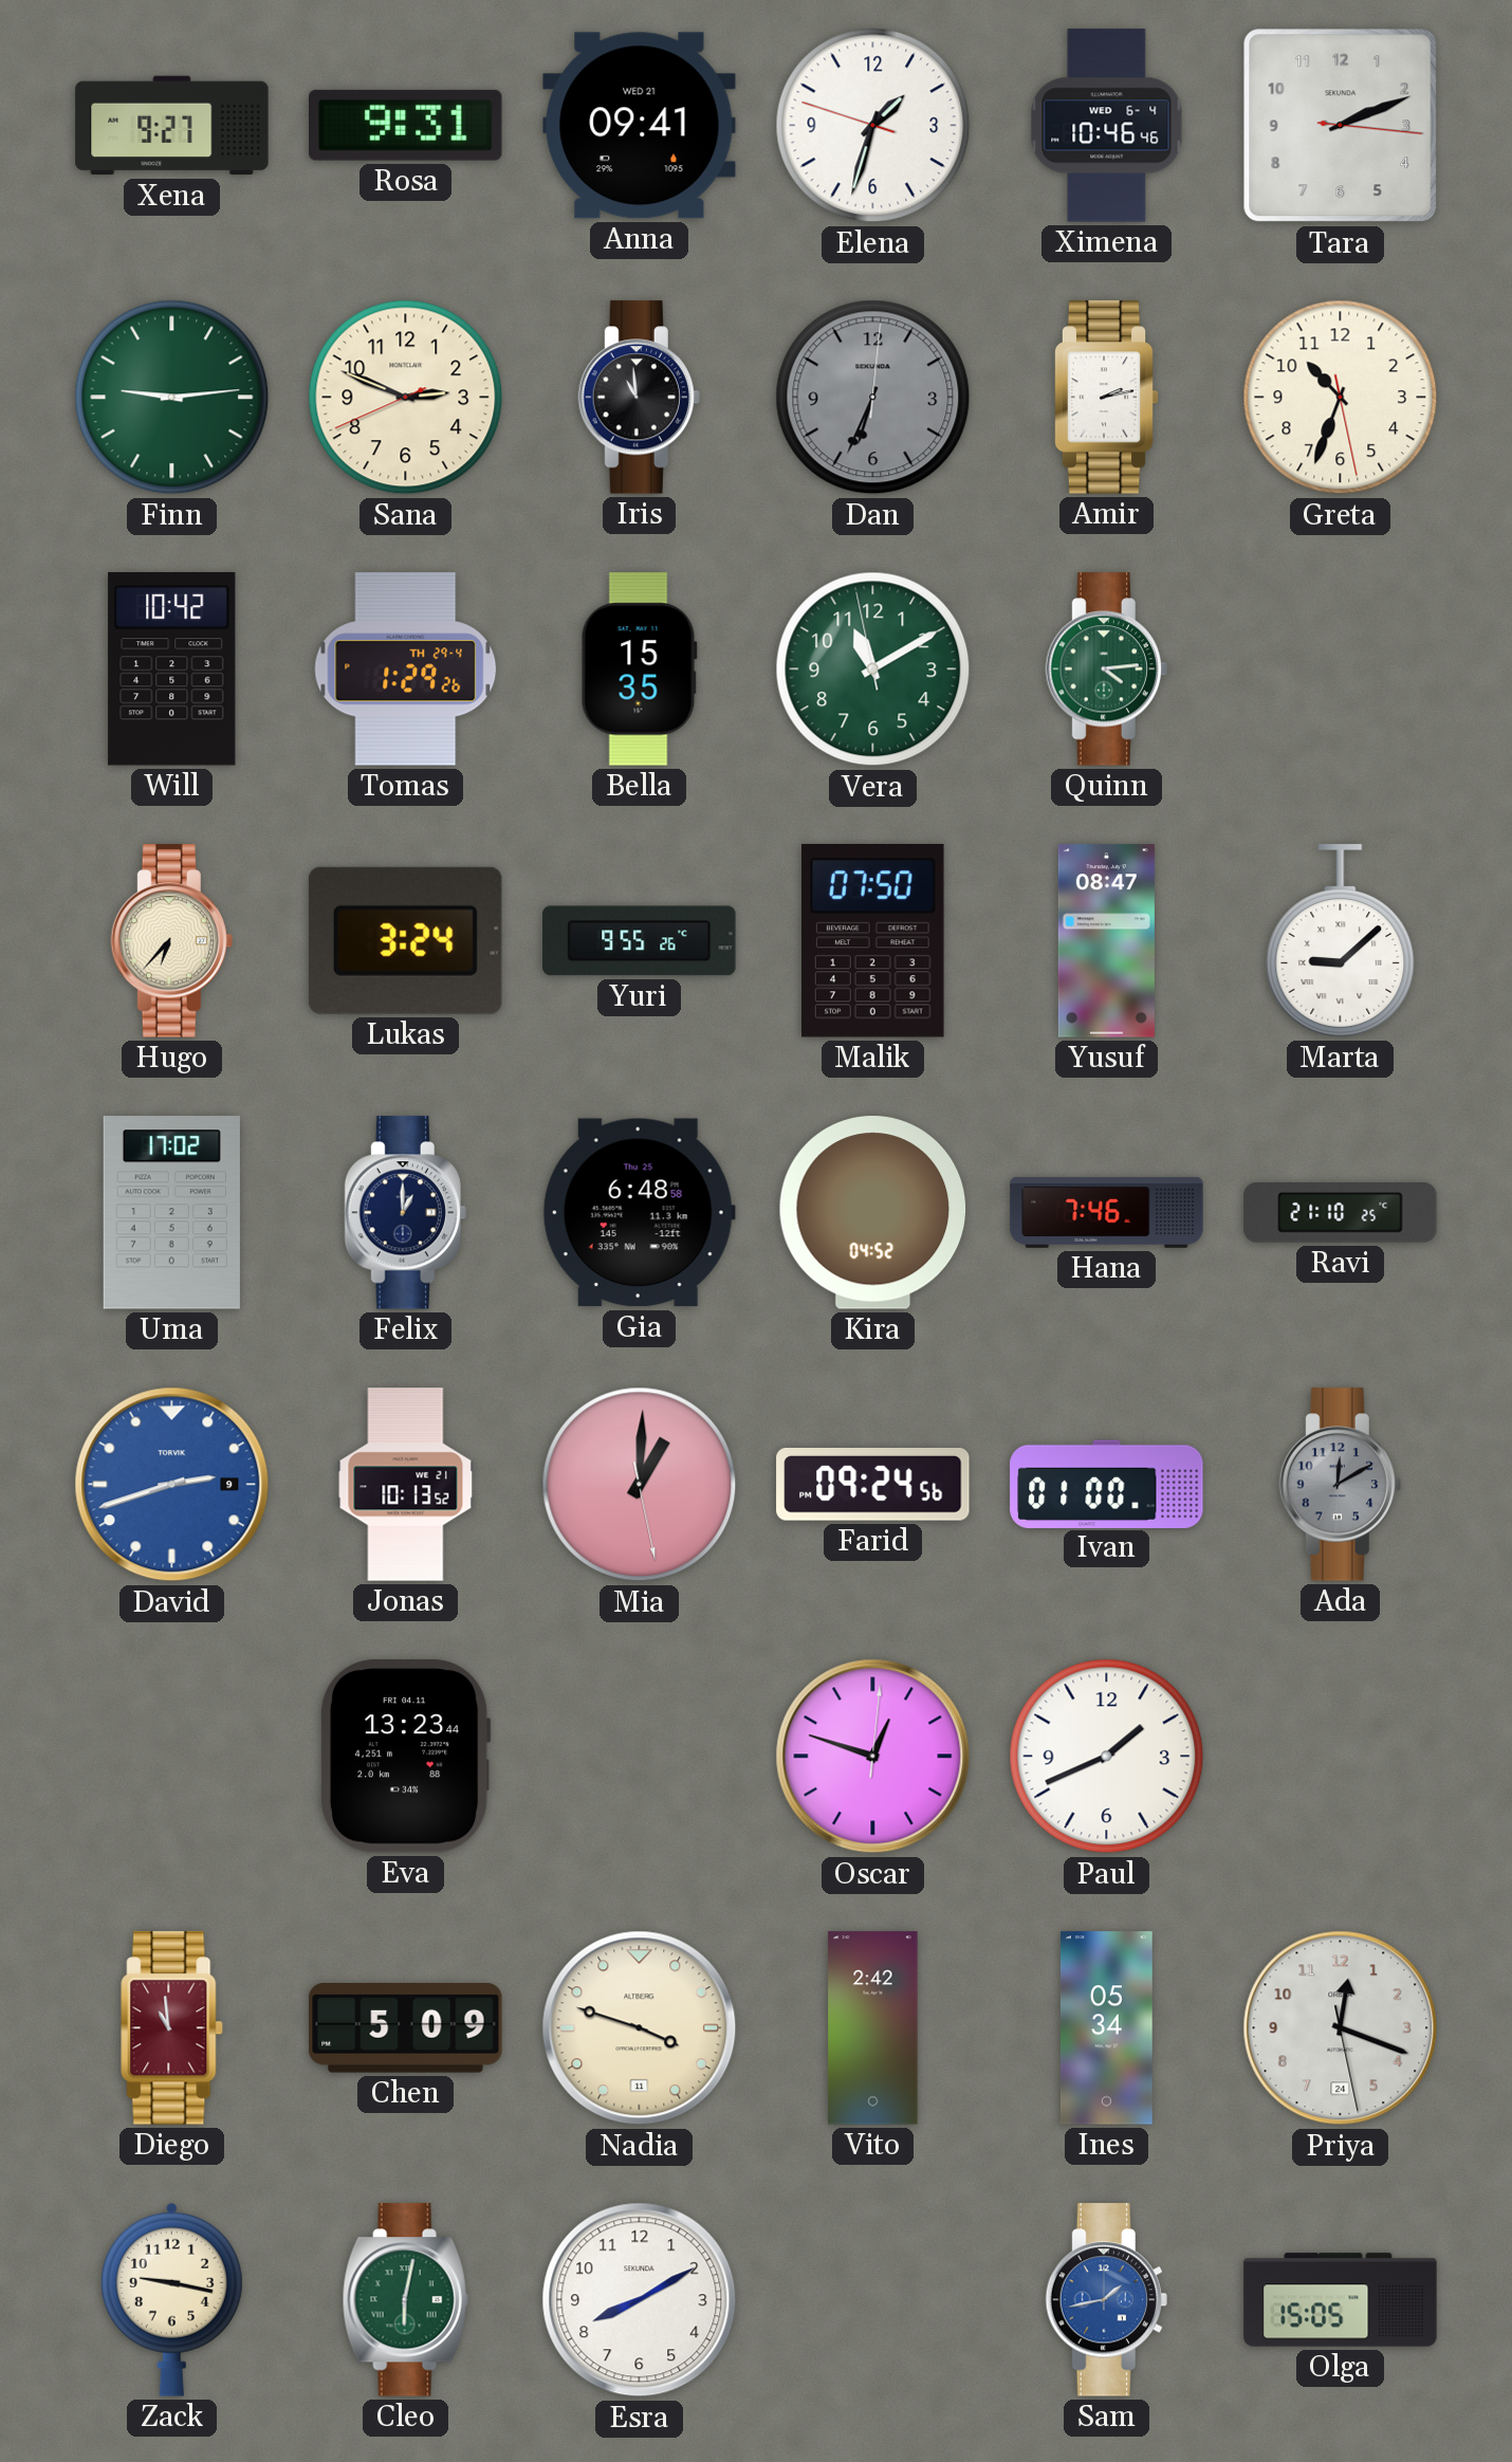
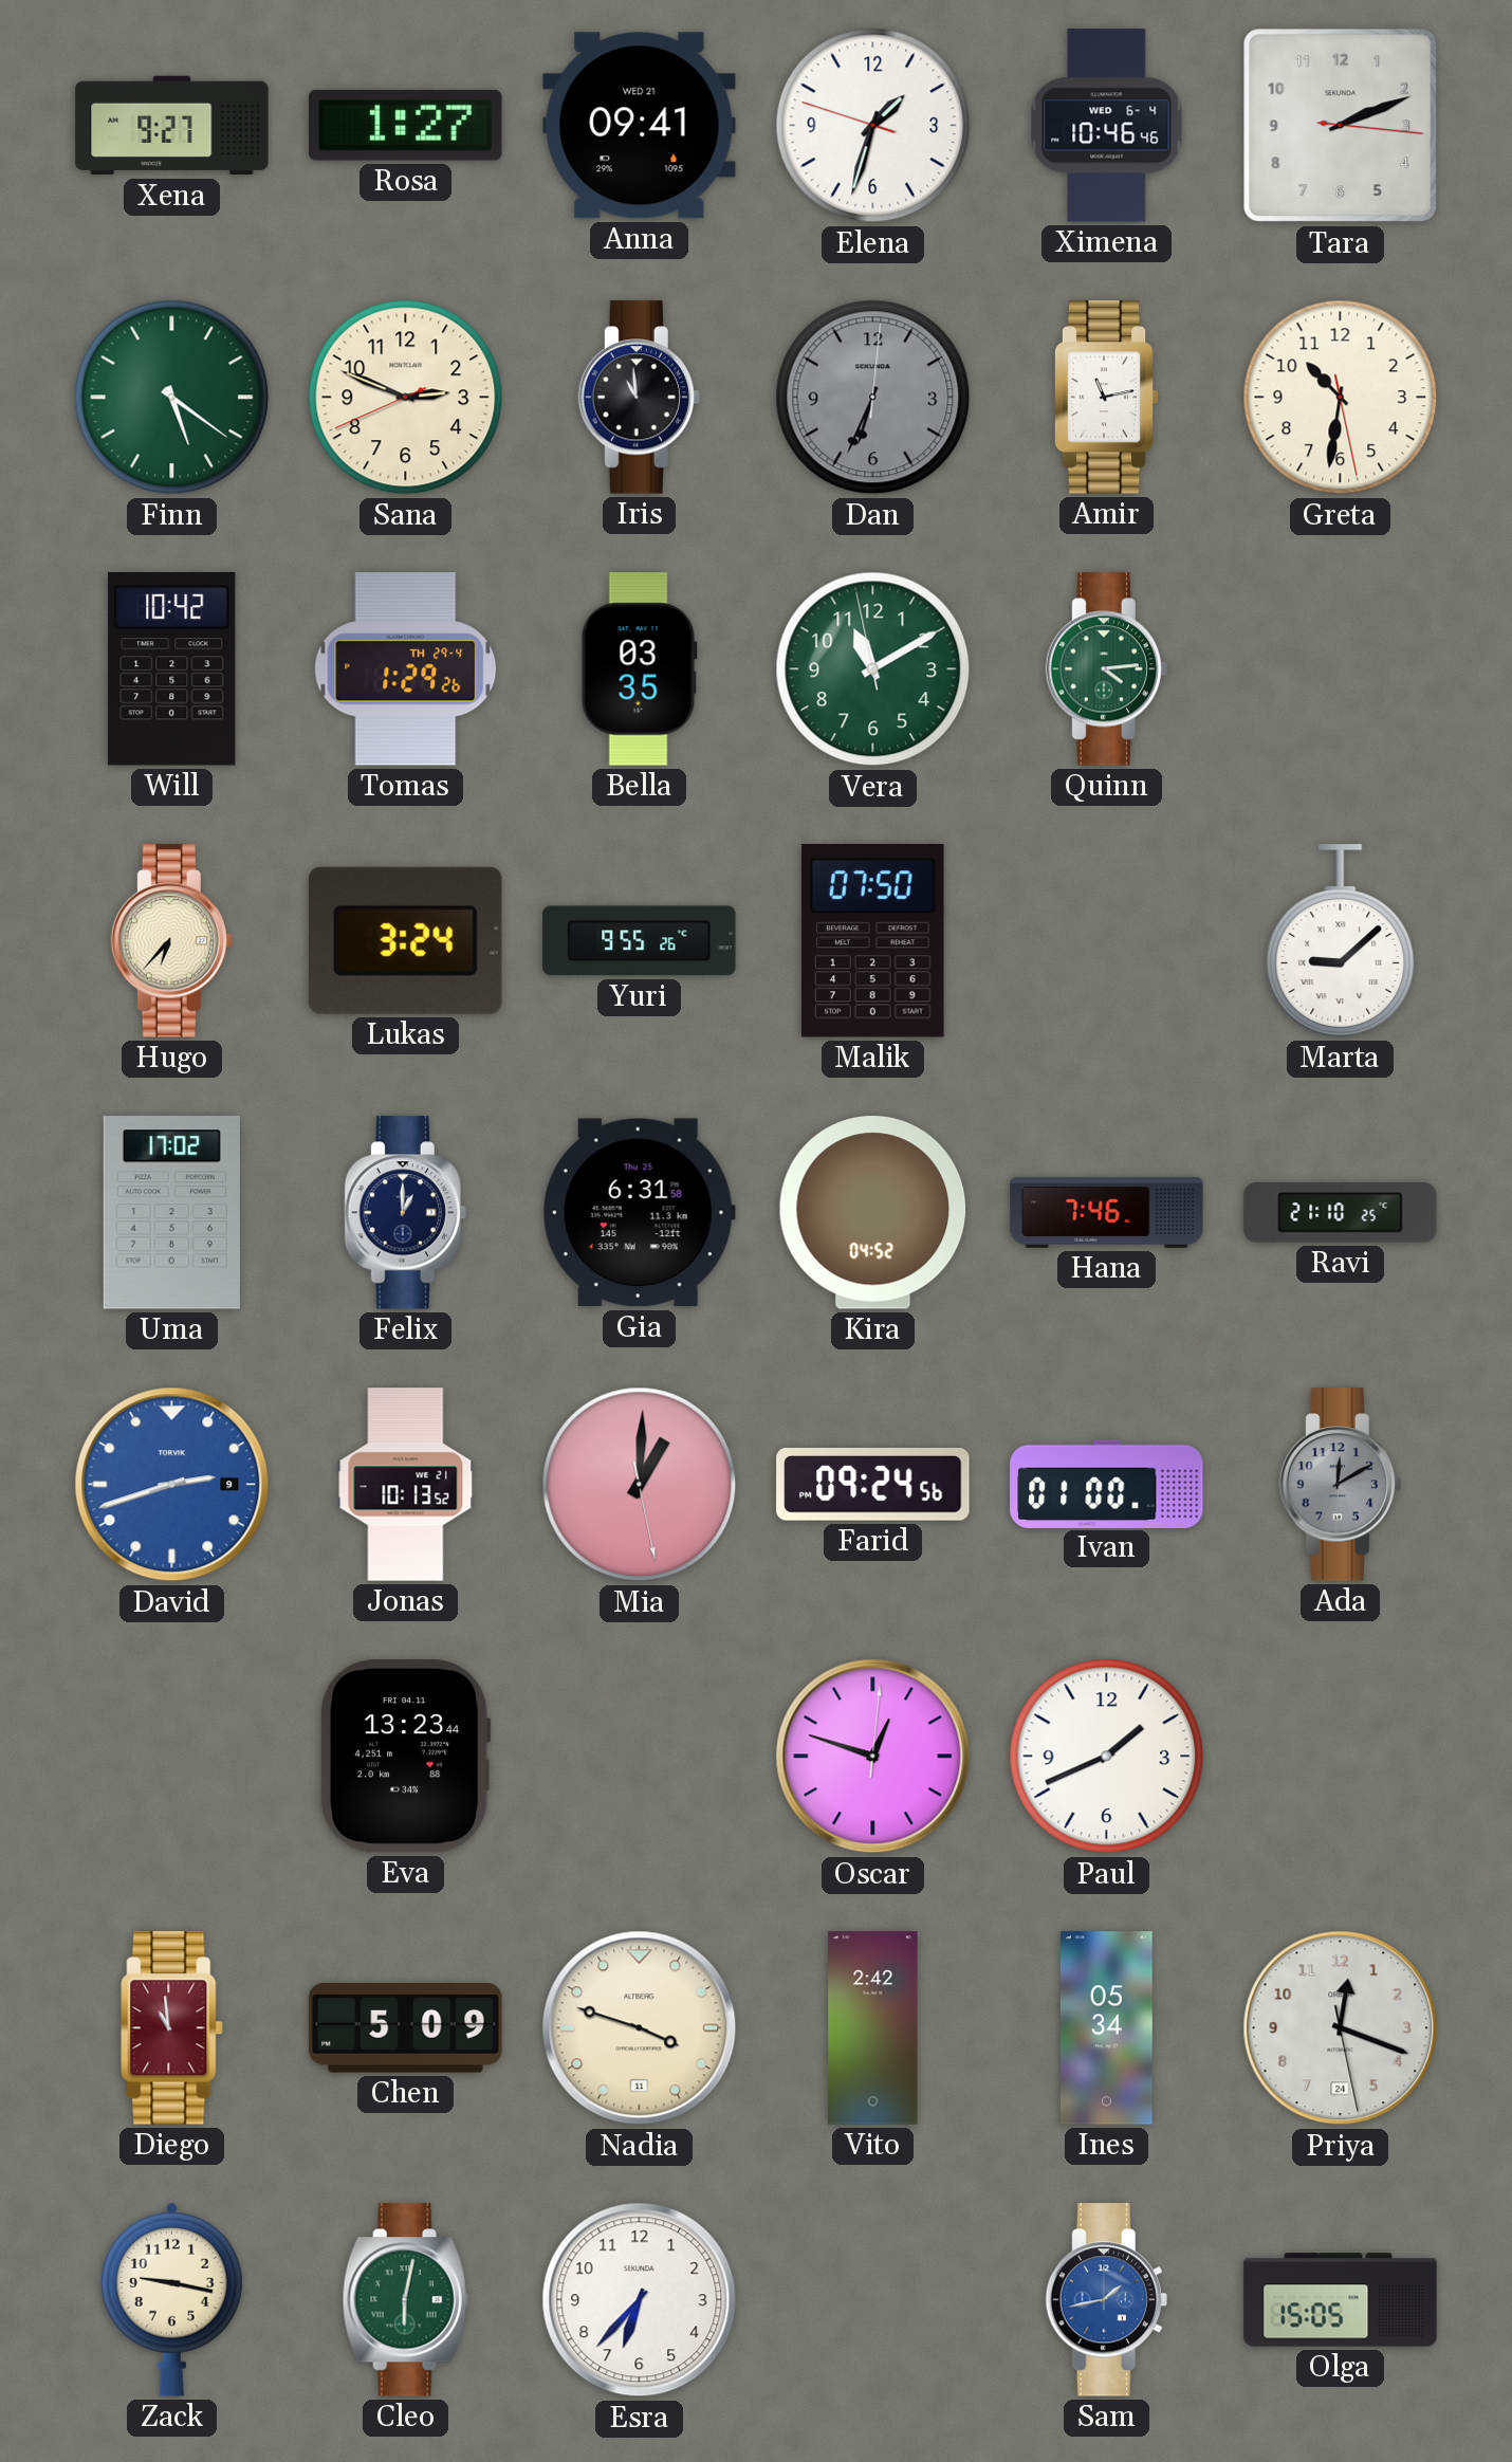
Rosa: 9:31 -> 1:27
Finn: 9:14 -> 5:21
Amir: 2:13 -> 11:13
Greta: 10:33 -> 10:31
Bella: 15:35 -> 03:35
Yusuf: 08:47 -> none
Gia: 6:48 -> 6:31
Esra: 8:10 -> 6:37
